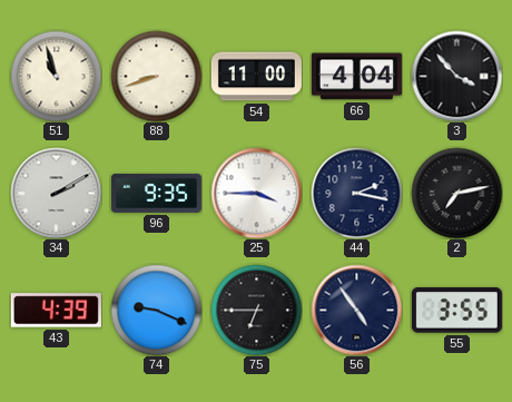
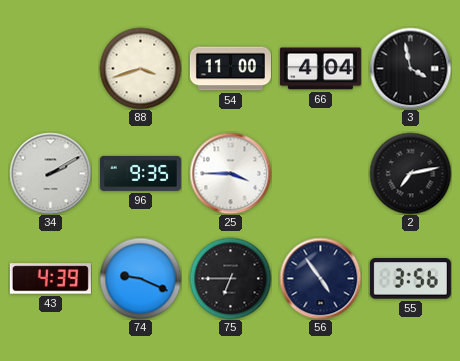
51: 10:57 -> none
88: 8:42 -> 3:42
3: 3:53 -> 3:58
44: 2:17 -> none
55: 3:55 -> 3:56
